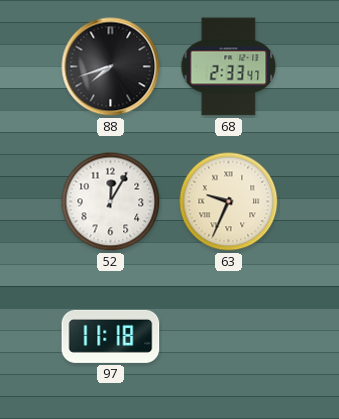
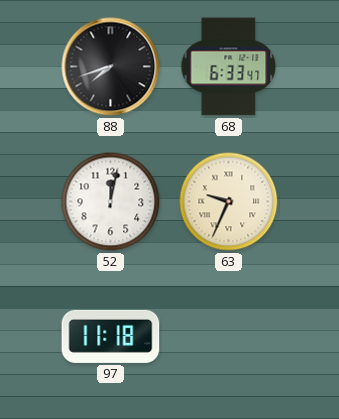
68: 2:33 -> 6:33
52: 12:05 -> 12:02
